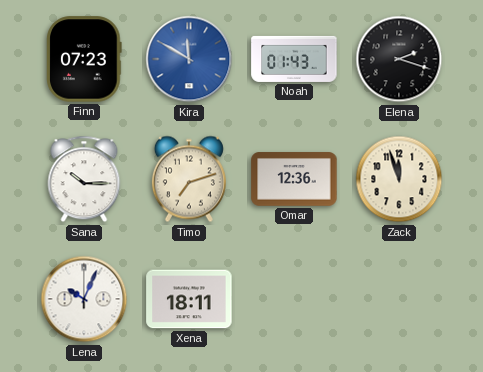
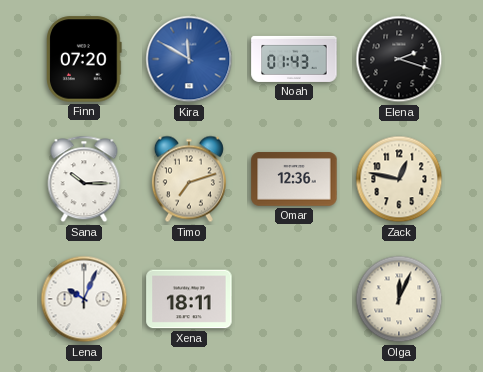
Finn: 07:23 -> 07:20
Zack: 11:57 -> 12:47
Olga: none -> 12:04
